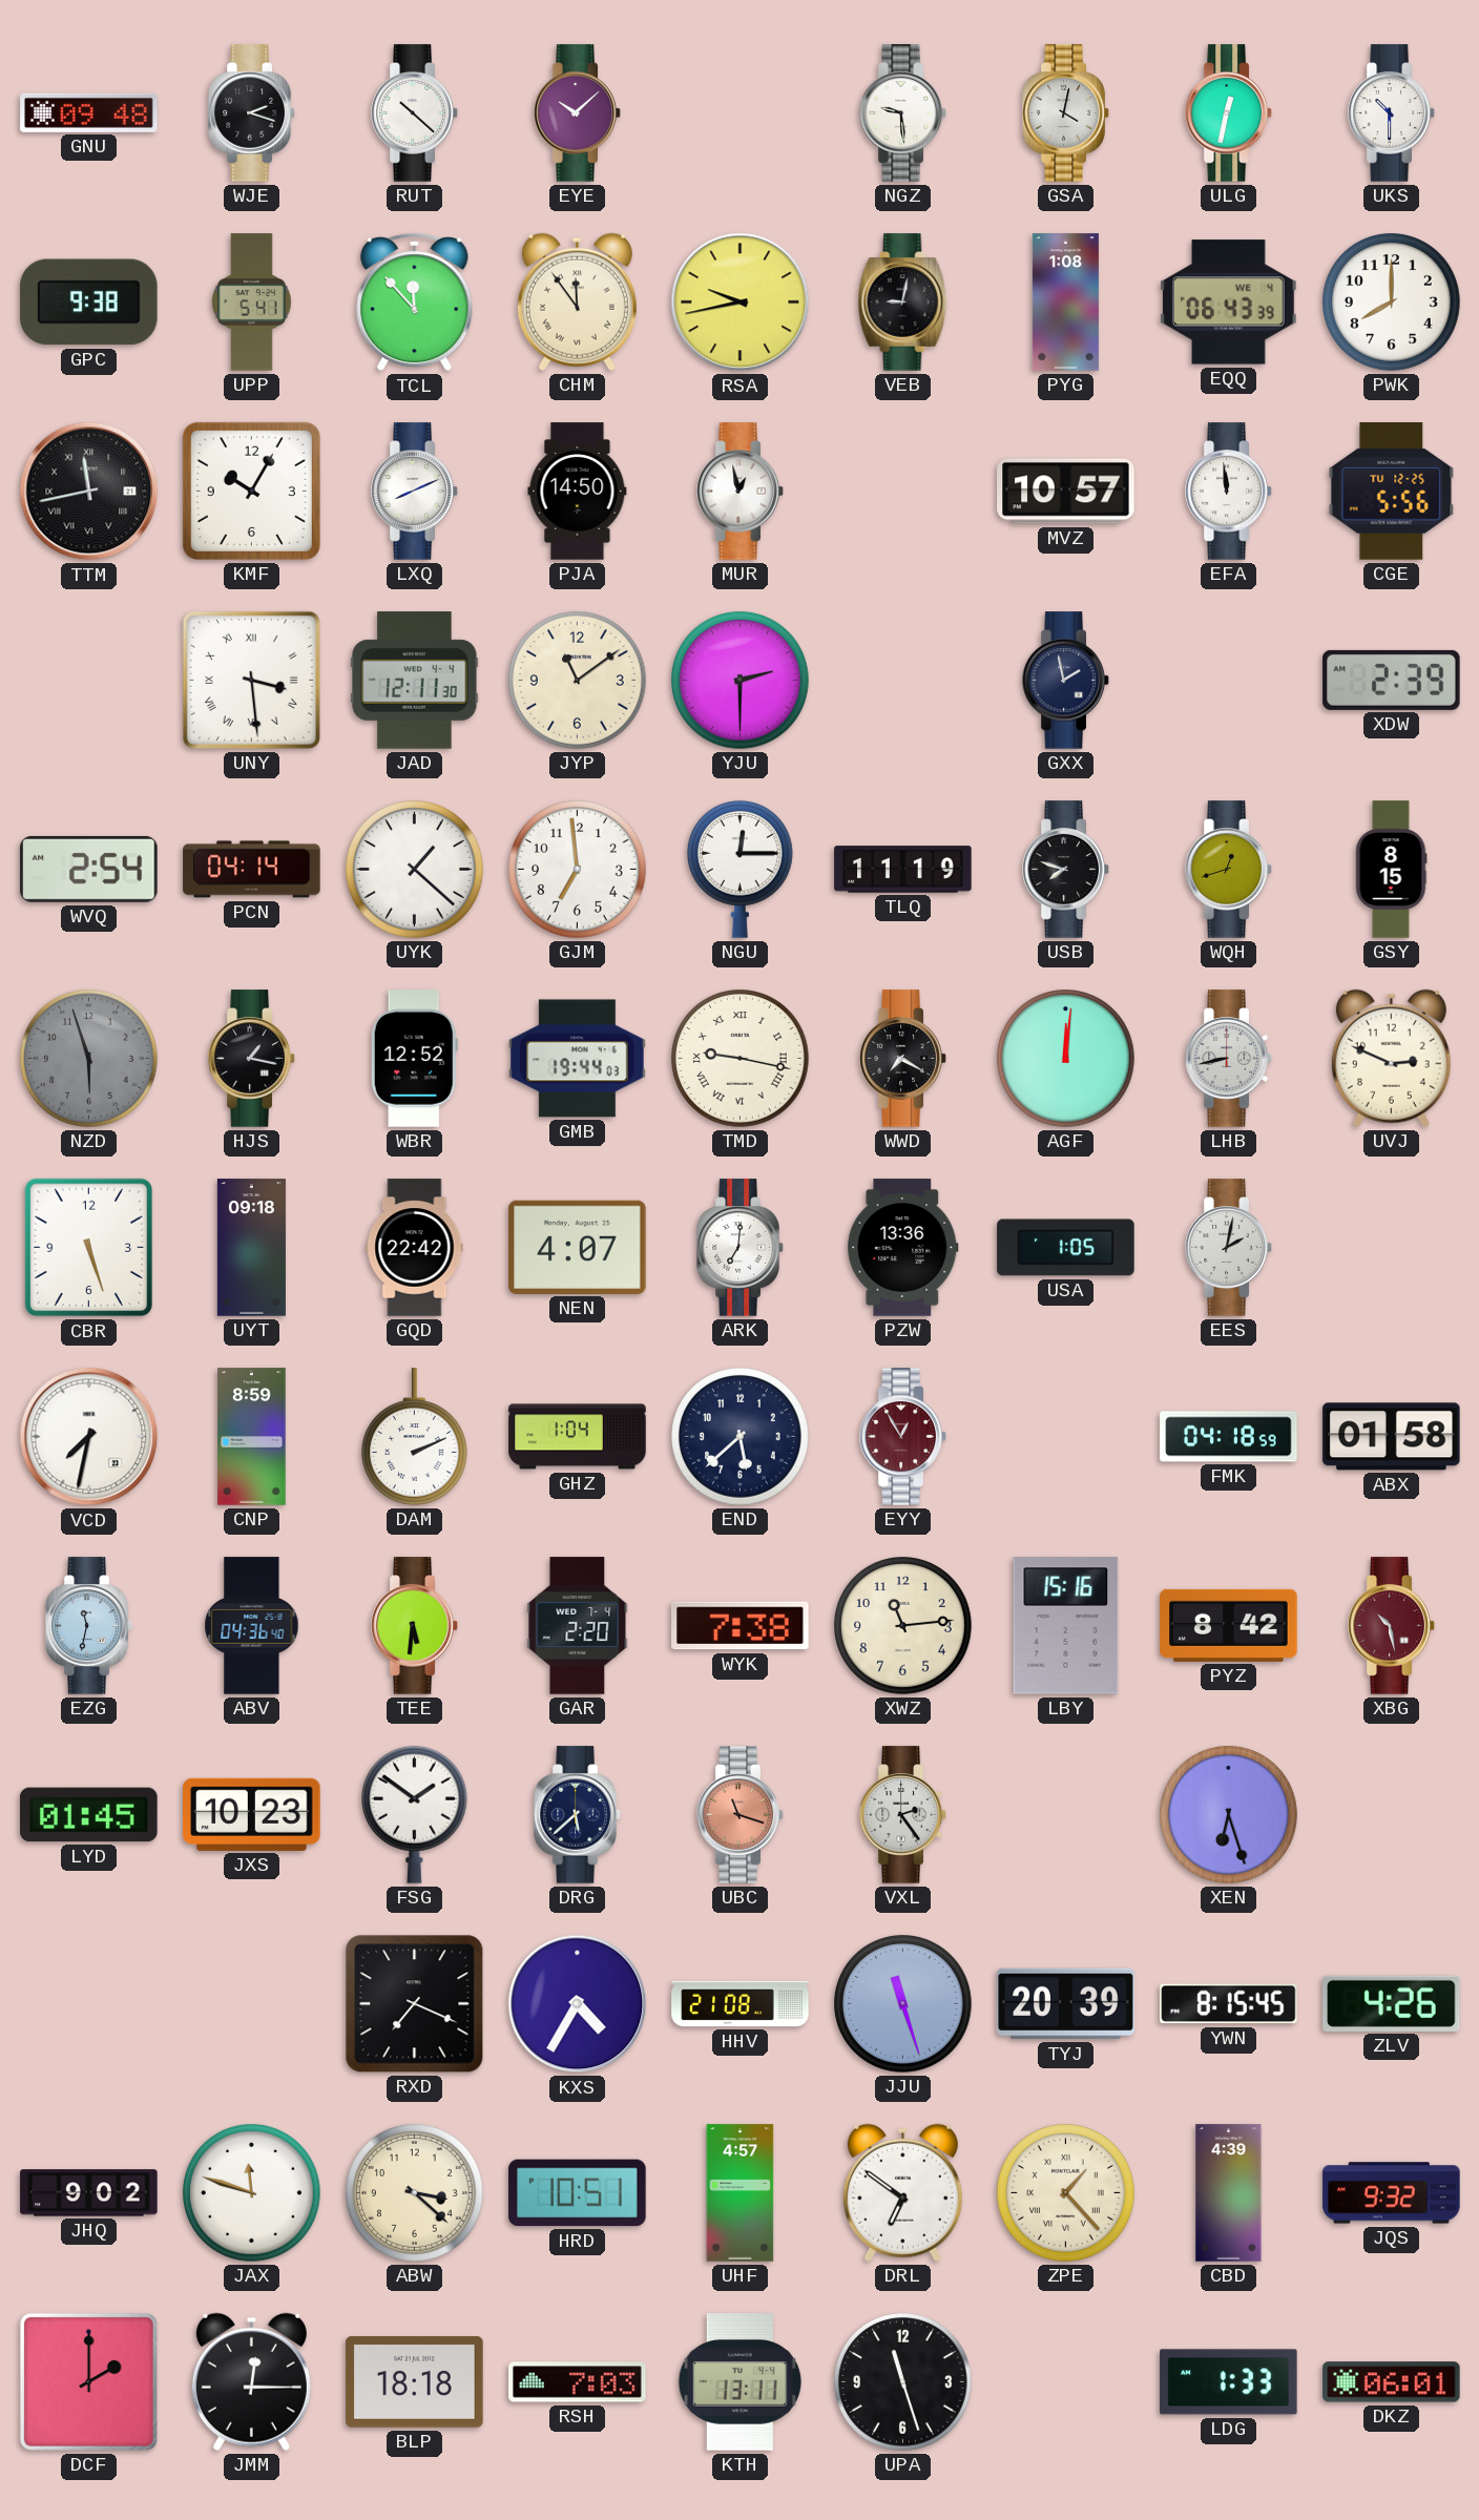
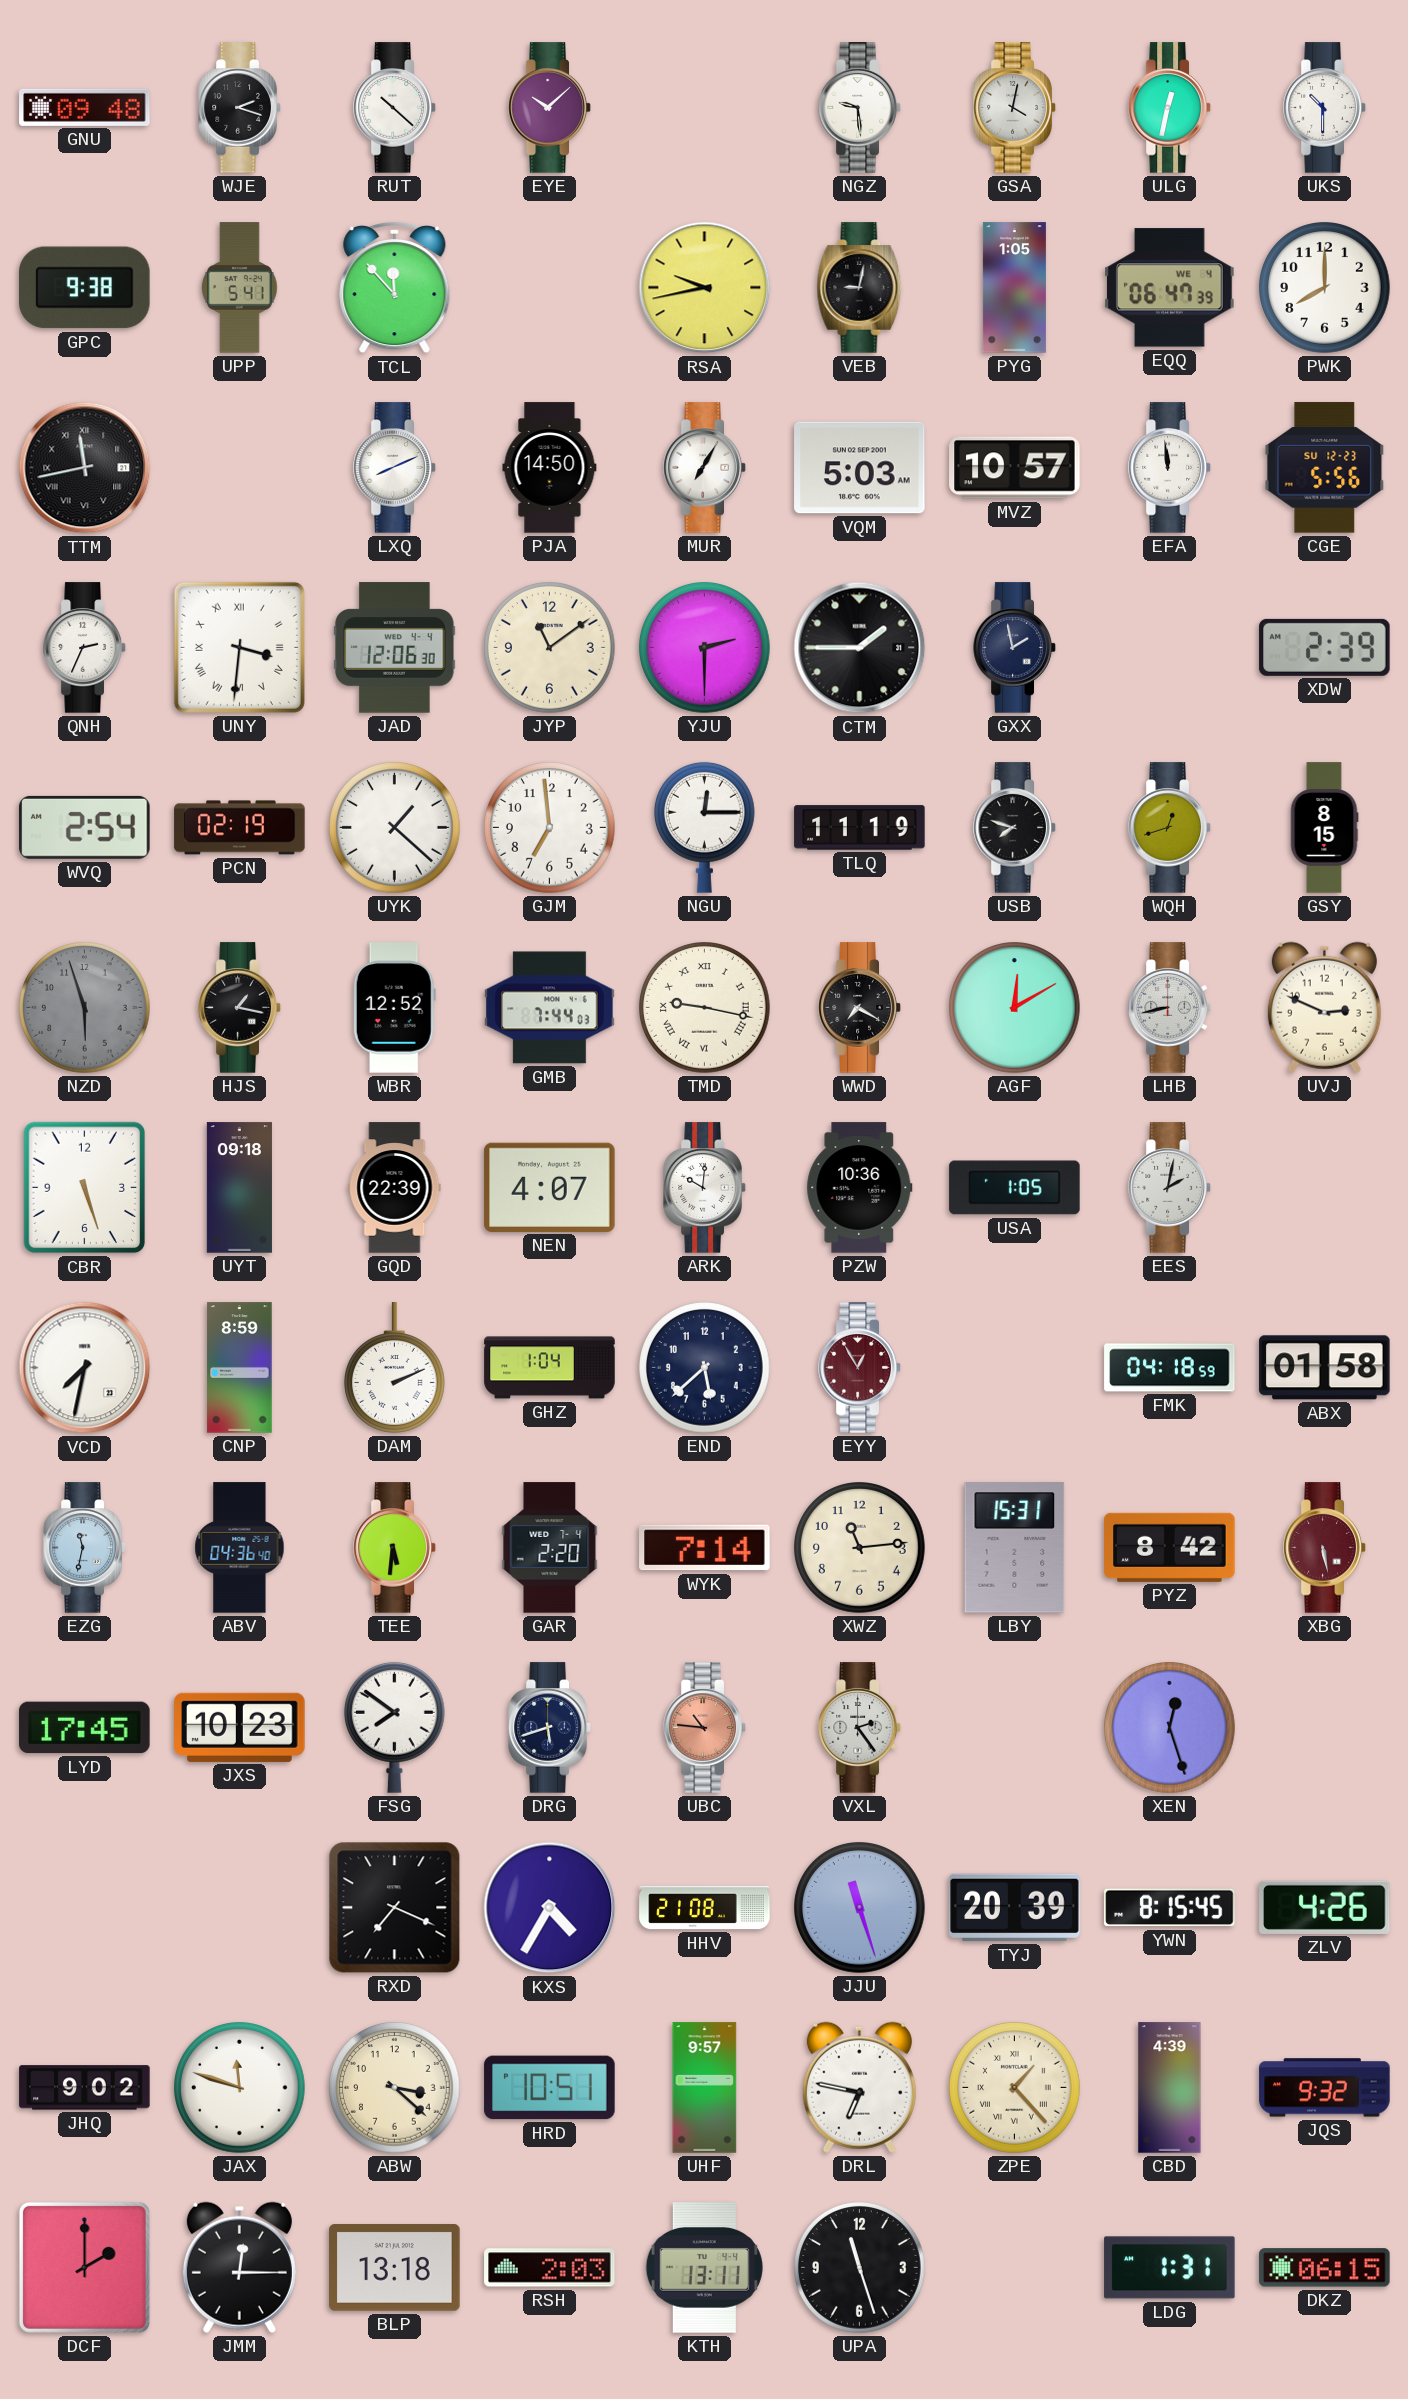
CHM: 11:54 -> none
PYG: 1:08 -> 1:05
EQQ: 06:43 -> 06:47
KMF: 10:05 -> none
MUR: 12:58 -> 7:05
VQM: none -> 5:03
CGE date: TU 12-25 -> SU 12-23
QNH: none -> 2:34
UNY: 3:29 -> 3:31
JAD: 12:11 -> 12:06
CTM: none -> 1:45
PCN: 04:14 -> 02:19
GMB: 19:44 -> 7:44
AGF: 12:01 -> 12:10
GQD: 22:42 -> 22:39
ARK: 7:01 -> 10:01
PZW: 13:36 -> 10:36
WYK: 7:38 -> 7:14
LBY: 15:16 -> 15:31
XBG: 10:28 -> 5:28
LYD: 01:45 -> 17:45
FSG: 1:51 -> 7:51
DRG: 5:38 -> 5:42
UBC: 11:18 -> 10:46
XEN: 6:27 -> 12:27
UHF: 4:57 -> 9:57
DRL: 6:51 -> 6:47
BLP: 18:18 -> 13:18
RSH: 7:03 -> 2:03
LDG: 1:33 -> 1:31
DKZ: 06:01 -> 06:15
